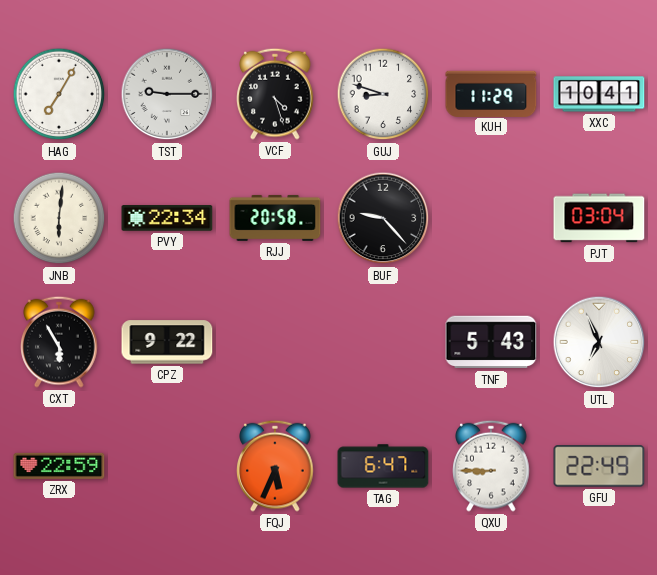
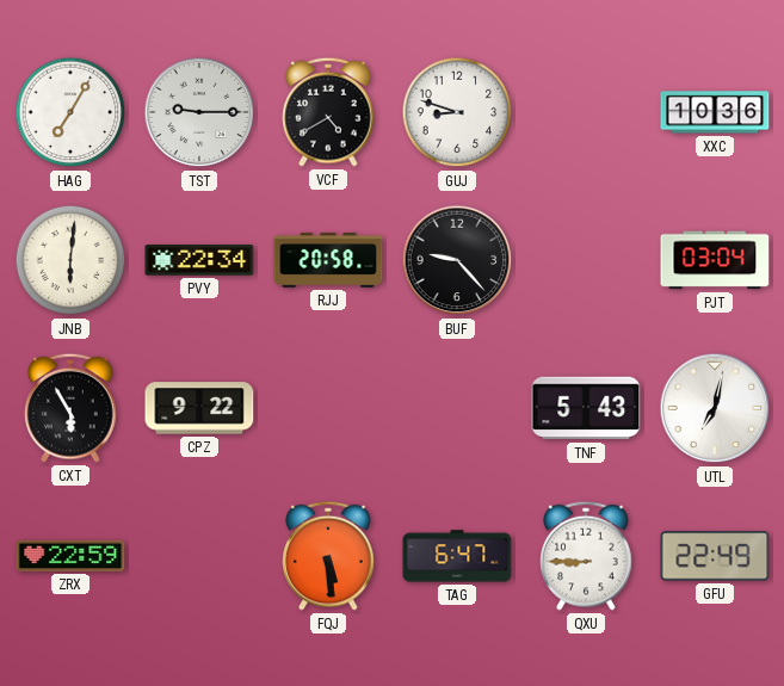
VCF: 4:27 -> 4:40
KUH: 11:29 -> none
XXC: 10:41 -> 10:36
UTL: 6:56 -> 7:02
FQJ: 5:34 -> 5:29
